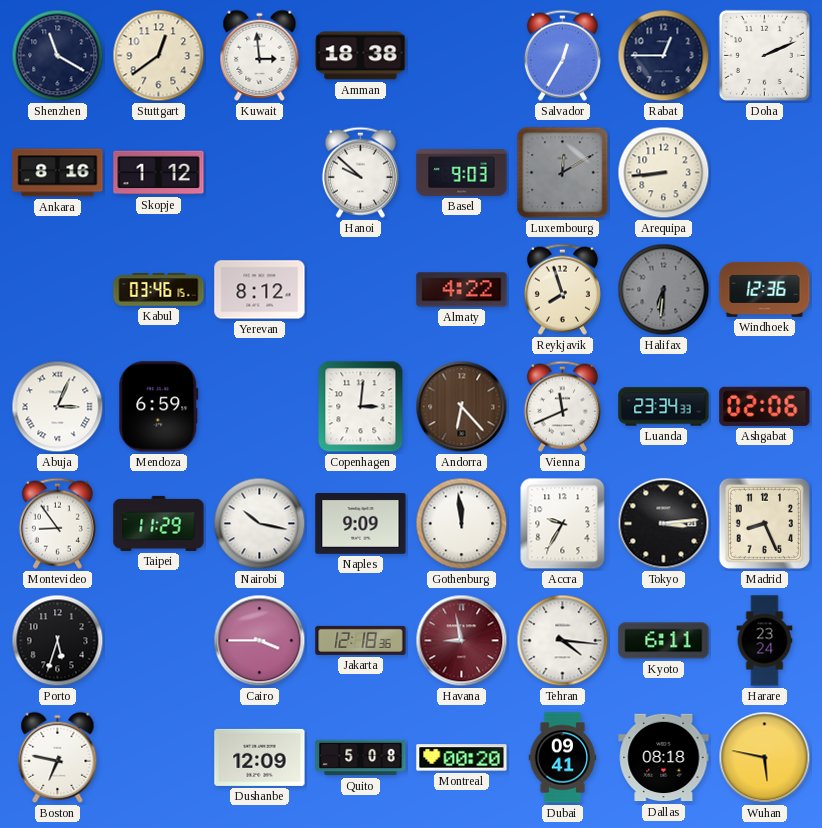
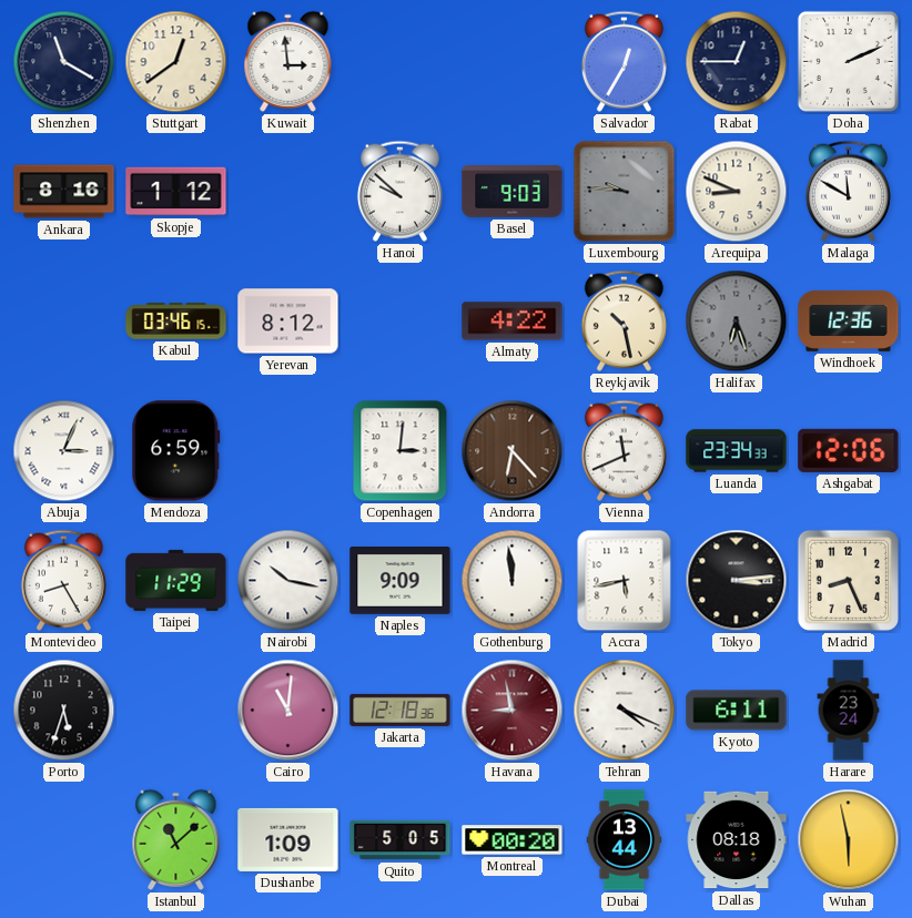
Amman: 18:38 -> none
Luxembourg: 12:10 -> 9:46
Arequipa: 8:44 -> 8:49
Malaga: none -> 11:50
Reykjavik: 7:57 -> 10:28
Halifax: 6:31 -> 6:27
Ashgabat: 02:06 -> 12:06
Montevideo: 8:54 -> 8:25
Accra: 9:35 -> 5:43
Cairo: 3:45 -> 11:01
Tehran: 4:16 -> 4:19
Boston: 6:47 -> none
Istanbul: none -> 11:08
Dushanbe: 12:09 -> 1:09
Quito: 5:08 -> 5:05
Dubai: 09:41 -> 13:44
Wuhan: 5:47 -> 5:58
